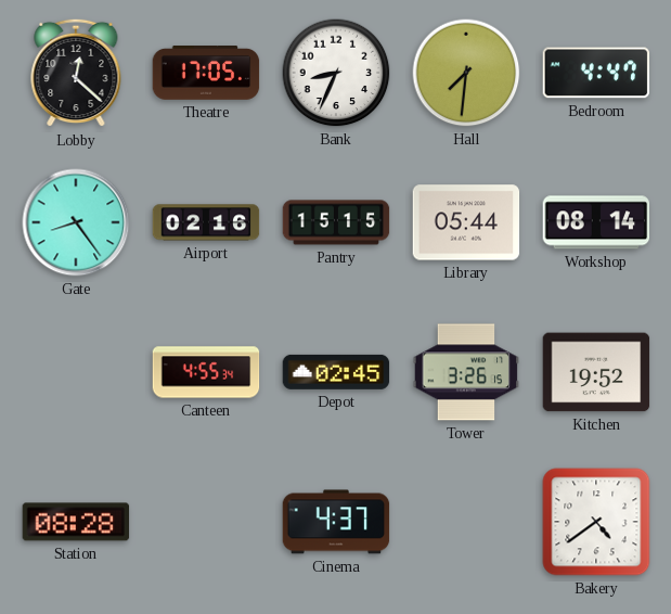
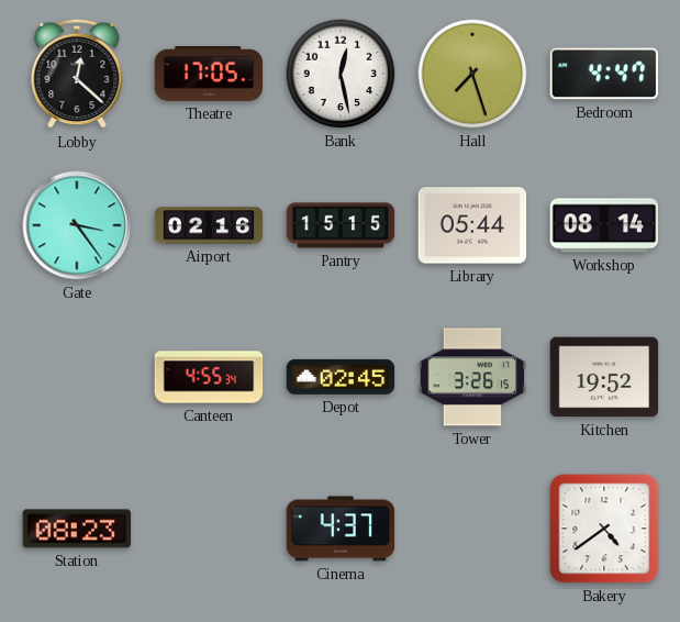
Bank: 8:34 -> 12:28
Hall: 7:31 -> 7:27
Gate: 8:24 -> 3:24
Station: 08:28 -> 08:23
